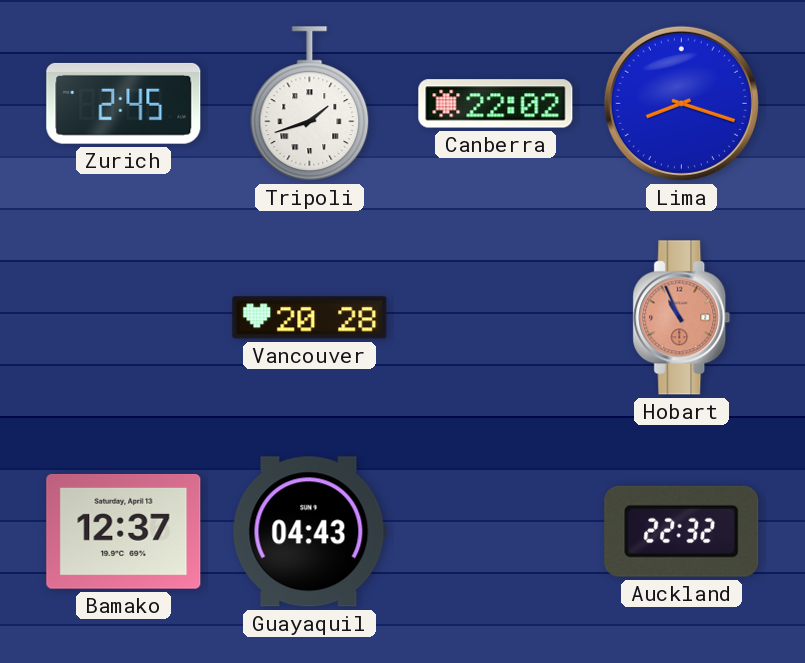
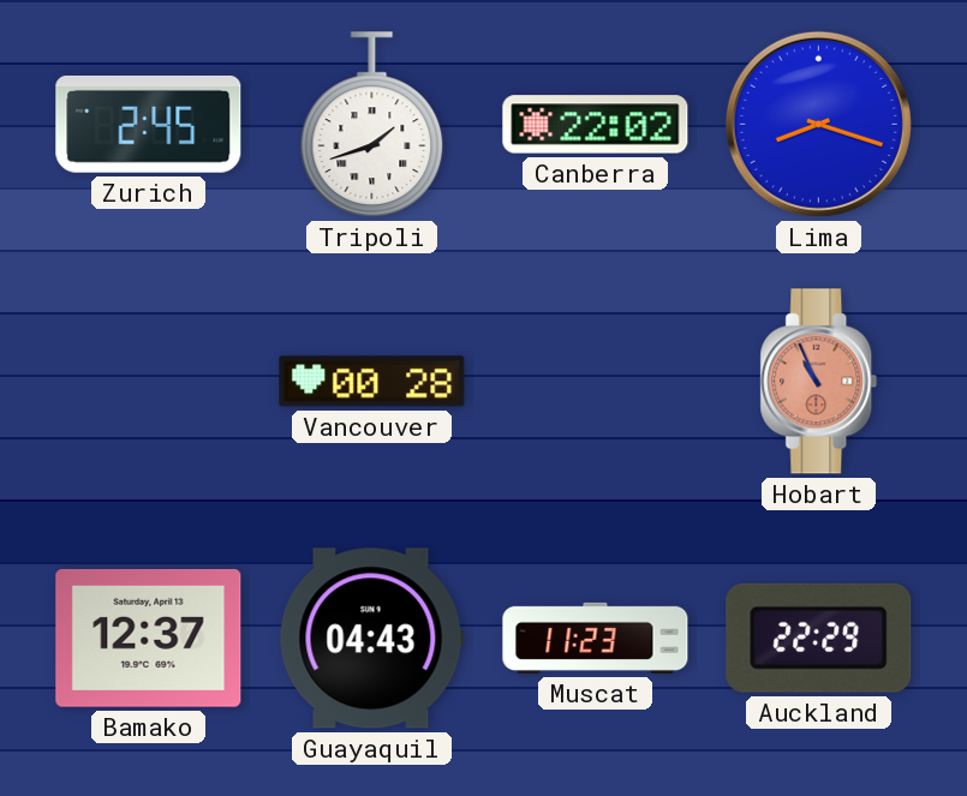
Vancouver: 20:28 -> 00:28
Muscat: none -> 11:23
Auckland: 22:32 -> 22:29
